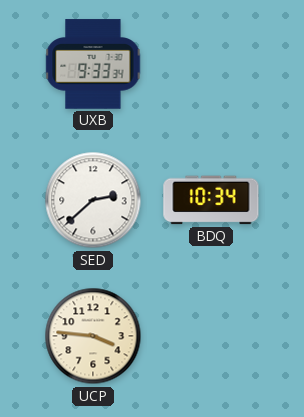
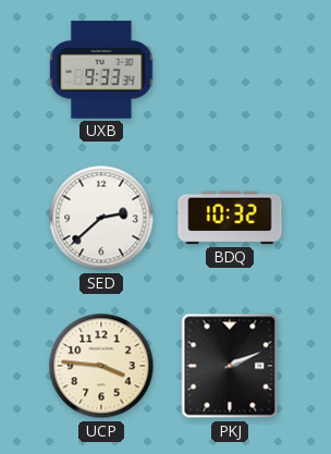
BDQ: 10:34 -> 10:32
PKJ: none -> 2:11
